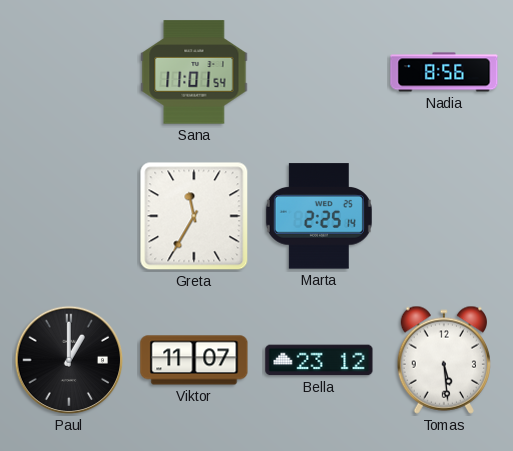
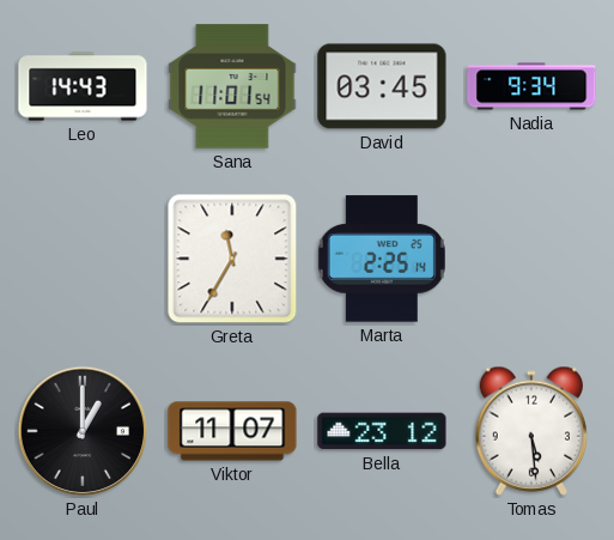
Leo: none -> 14:43
David: none -> 03:45
Nadia: 8:56 -> 9:34
